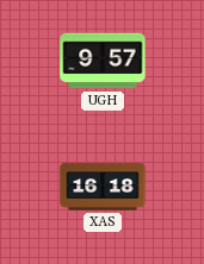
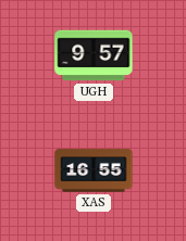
XAS: 16:18 -> 16:55
